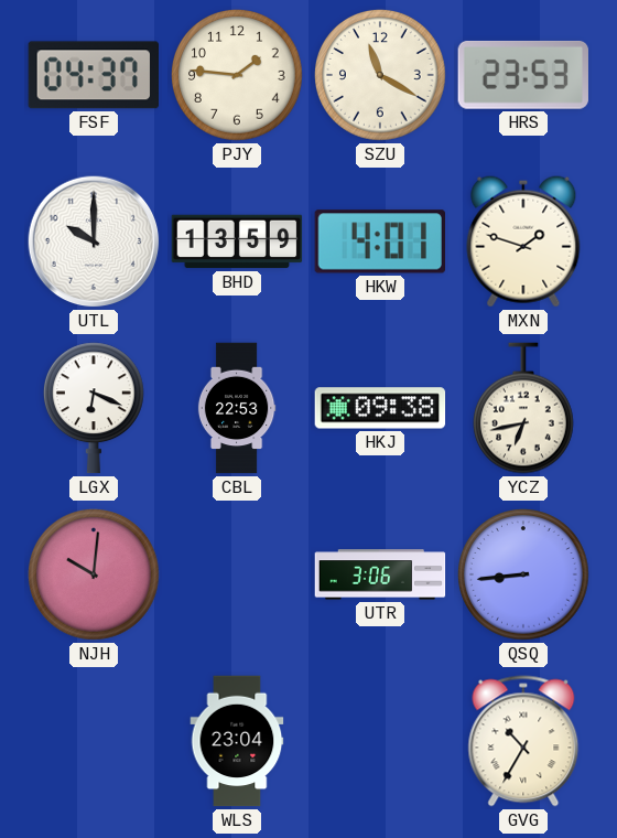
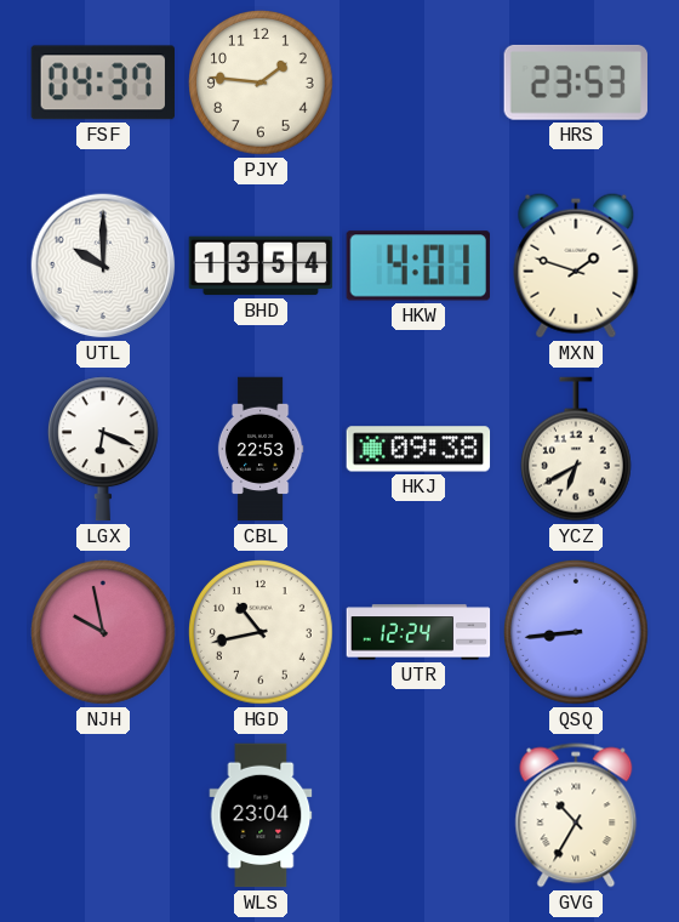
SZU: 11:20 -> none
BHD: 13:59 -> 13:54
YCZ: 6:43 -> 6:40
NJH: 10:01 -> 9:58
HGD: none -> 10:43
UTR: 3:06 -> 12:24
